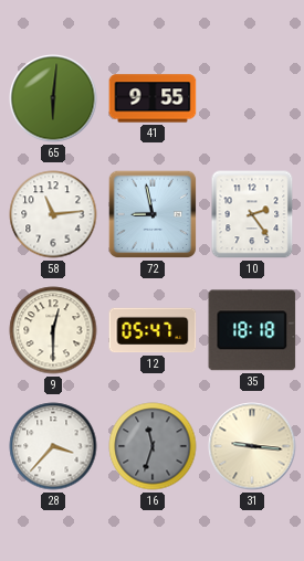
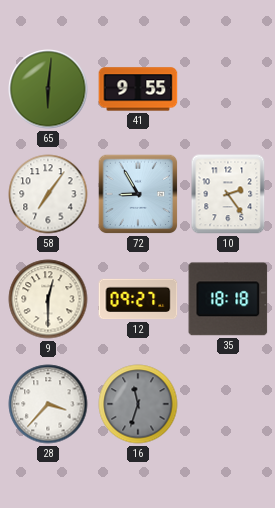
58: 11:14 -> 7:06
72: 8:58 -> 8:55
12: 05:47 -> 09:27
31: 9:16 -> none
